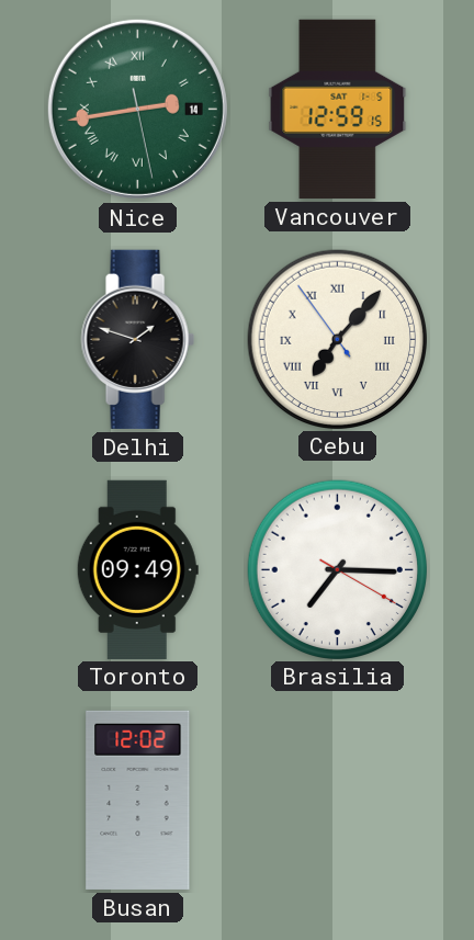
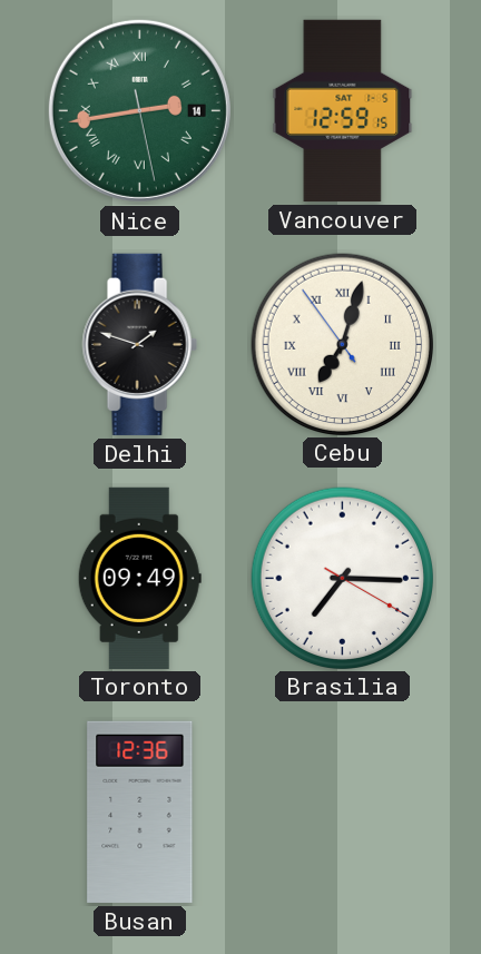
Cebu: 7:06 -> 7:02
Busan: 12:02 -> 12:36
